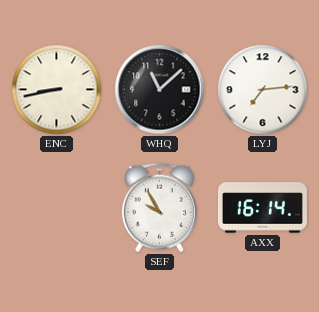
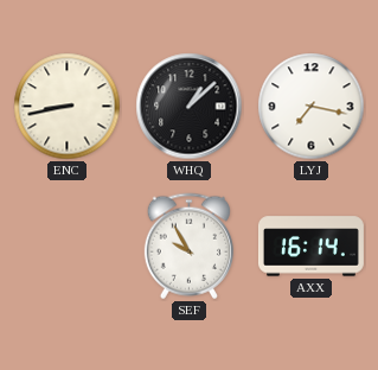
WHQ: 11:08 -> 1:08
LYJ: 7:14 -> 7:17
